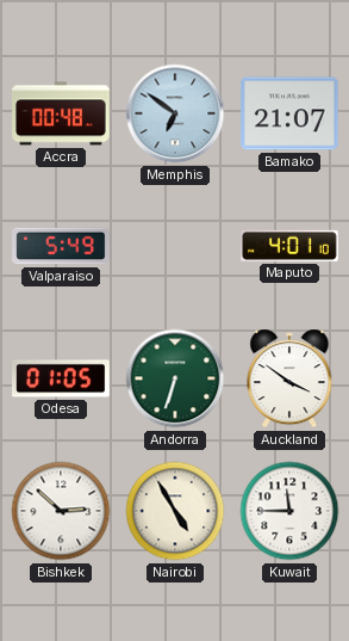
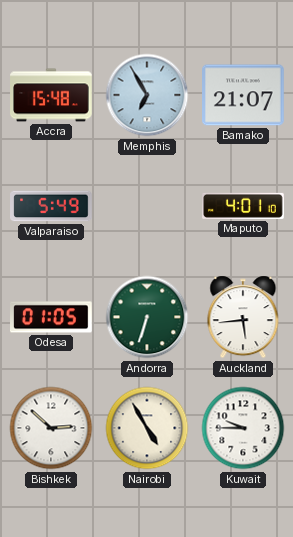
Accra: 00:48 -> 15:48
Memphis: 6:51 -> 6:55
Auckland: 3:51 -> 5:44
Kuwait: 11:45 -> 9:45
